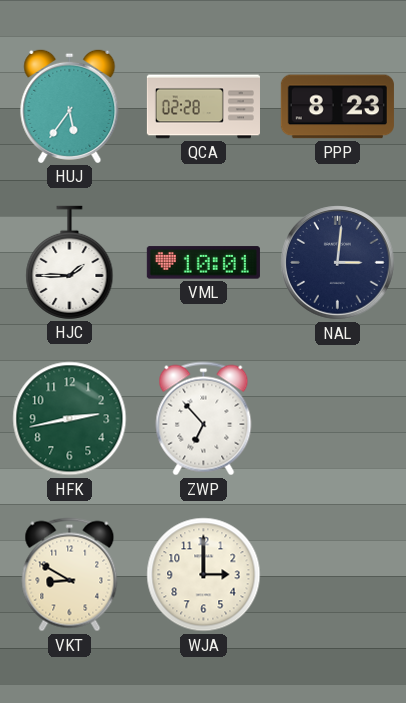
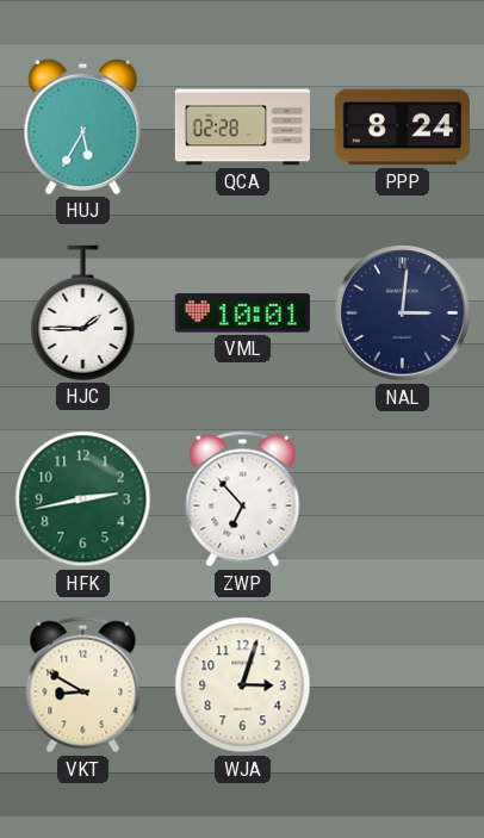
HUJ: 5:36 -> 5:35
PPP: 8:23 -> 8:24
WJA: 3:00 -> 3:03
